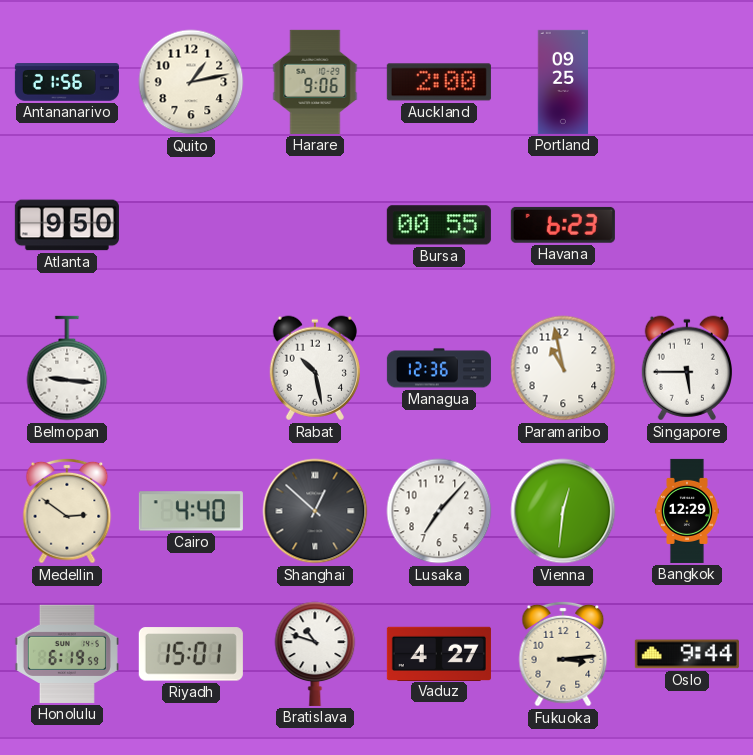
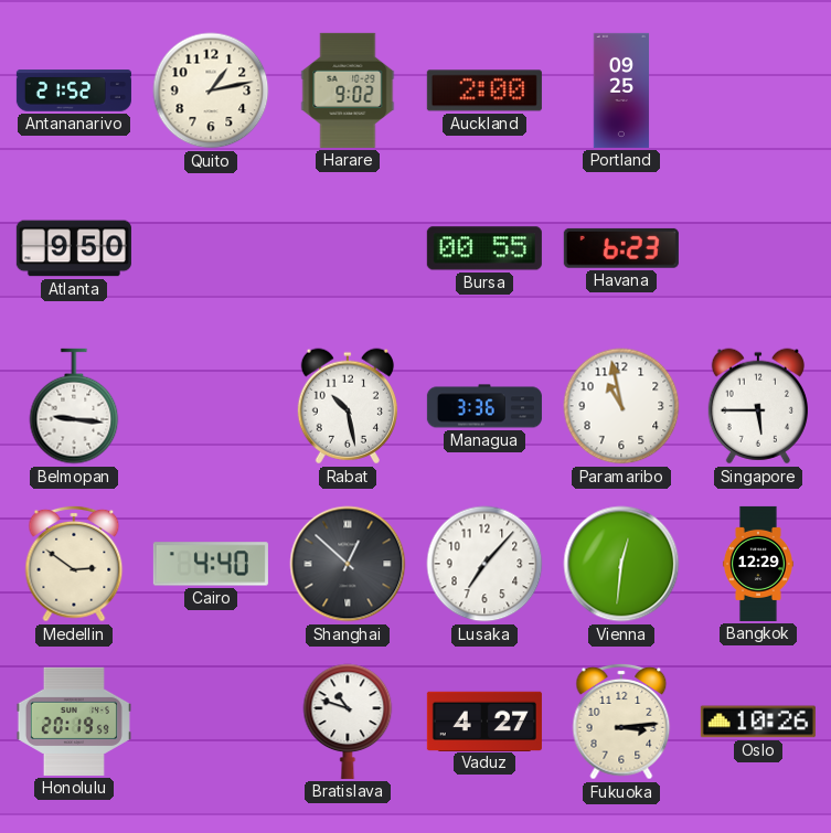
Antananarivo: 21:56 -> 21:52
Harare: 9:06 -> 9:02
Managua: 12:36 -> 3:36
Honolulu: 6:19 -> 20:19
Riyadh: 15:01 -> none
Oslo: 9:44 -> 10:26
